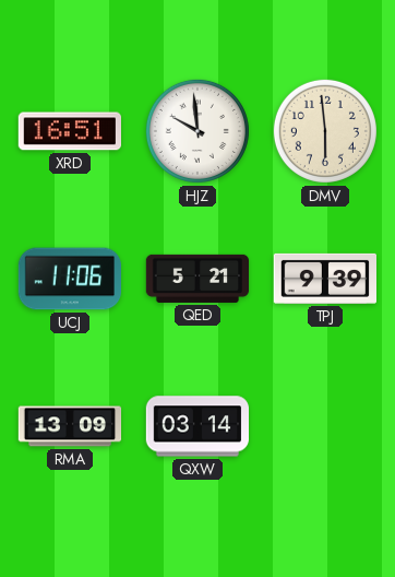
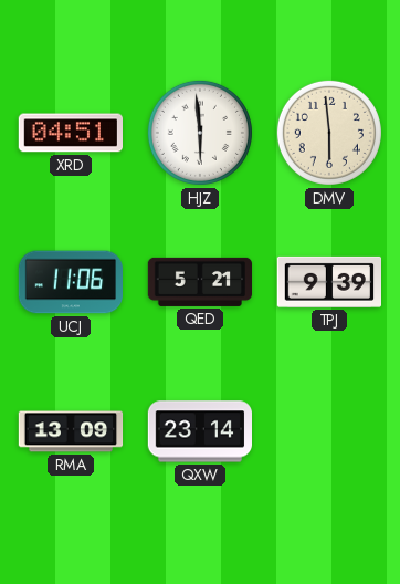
XRD: 16:51 -> 04:51
HJZ: 9:59 -> 5:59
QXW: 03:14 -> 23:14
